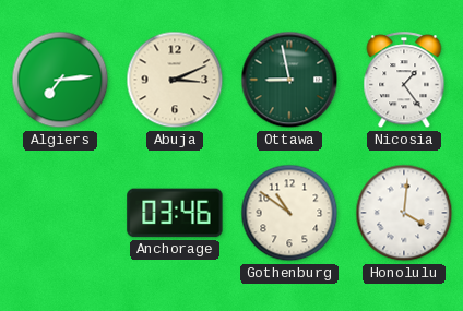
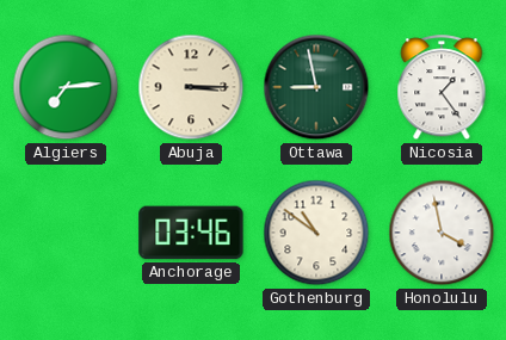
Abuja: 3:11 -> 3:15
Honolulu: 4:01 -> 3:58
